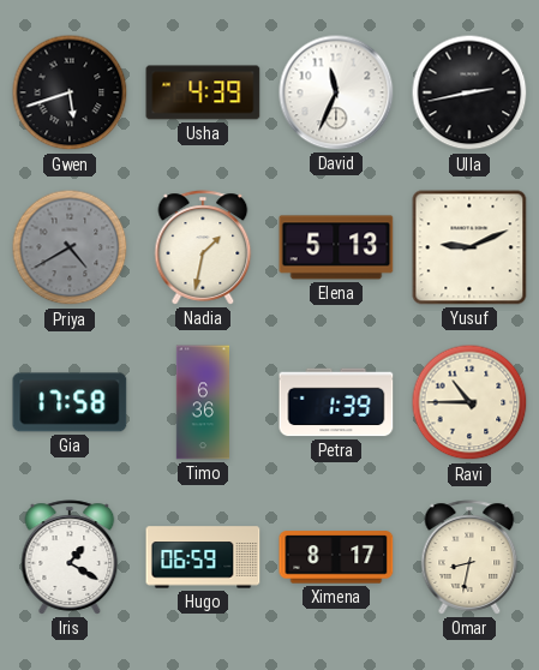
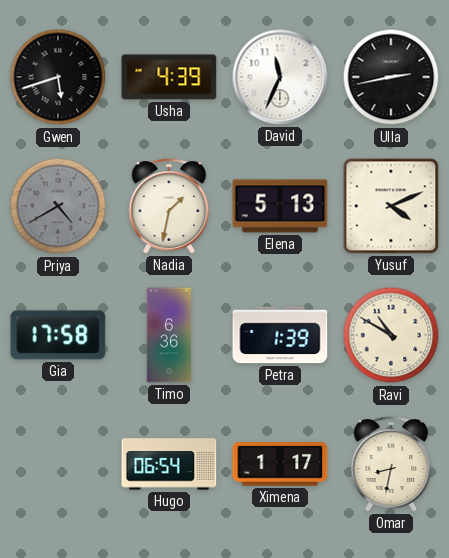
Yusuf: 9:11 -> 4:11
Ravi: 10:45 -> 10:50
Iris: 1:20 -> none
Hugo: 06:59 -> 06:54
Ximena: 8:17 -> 1:17
